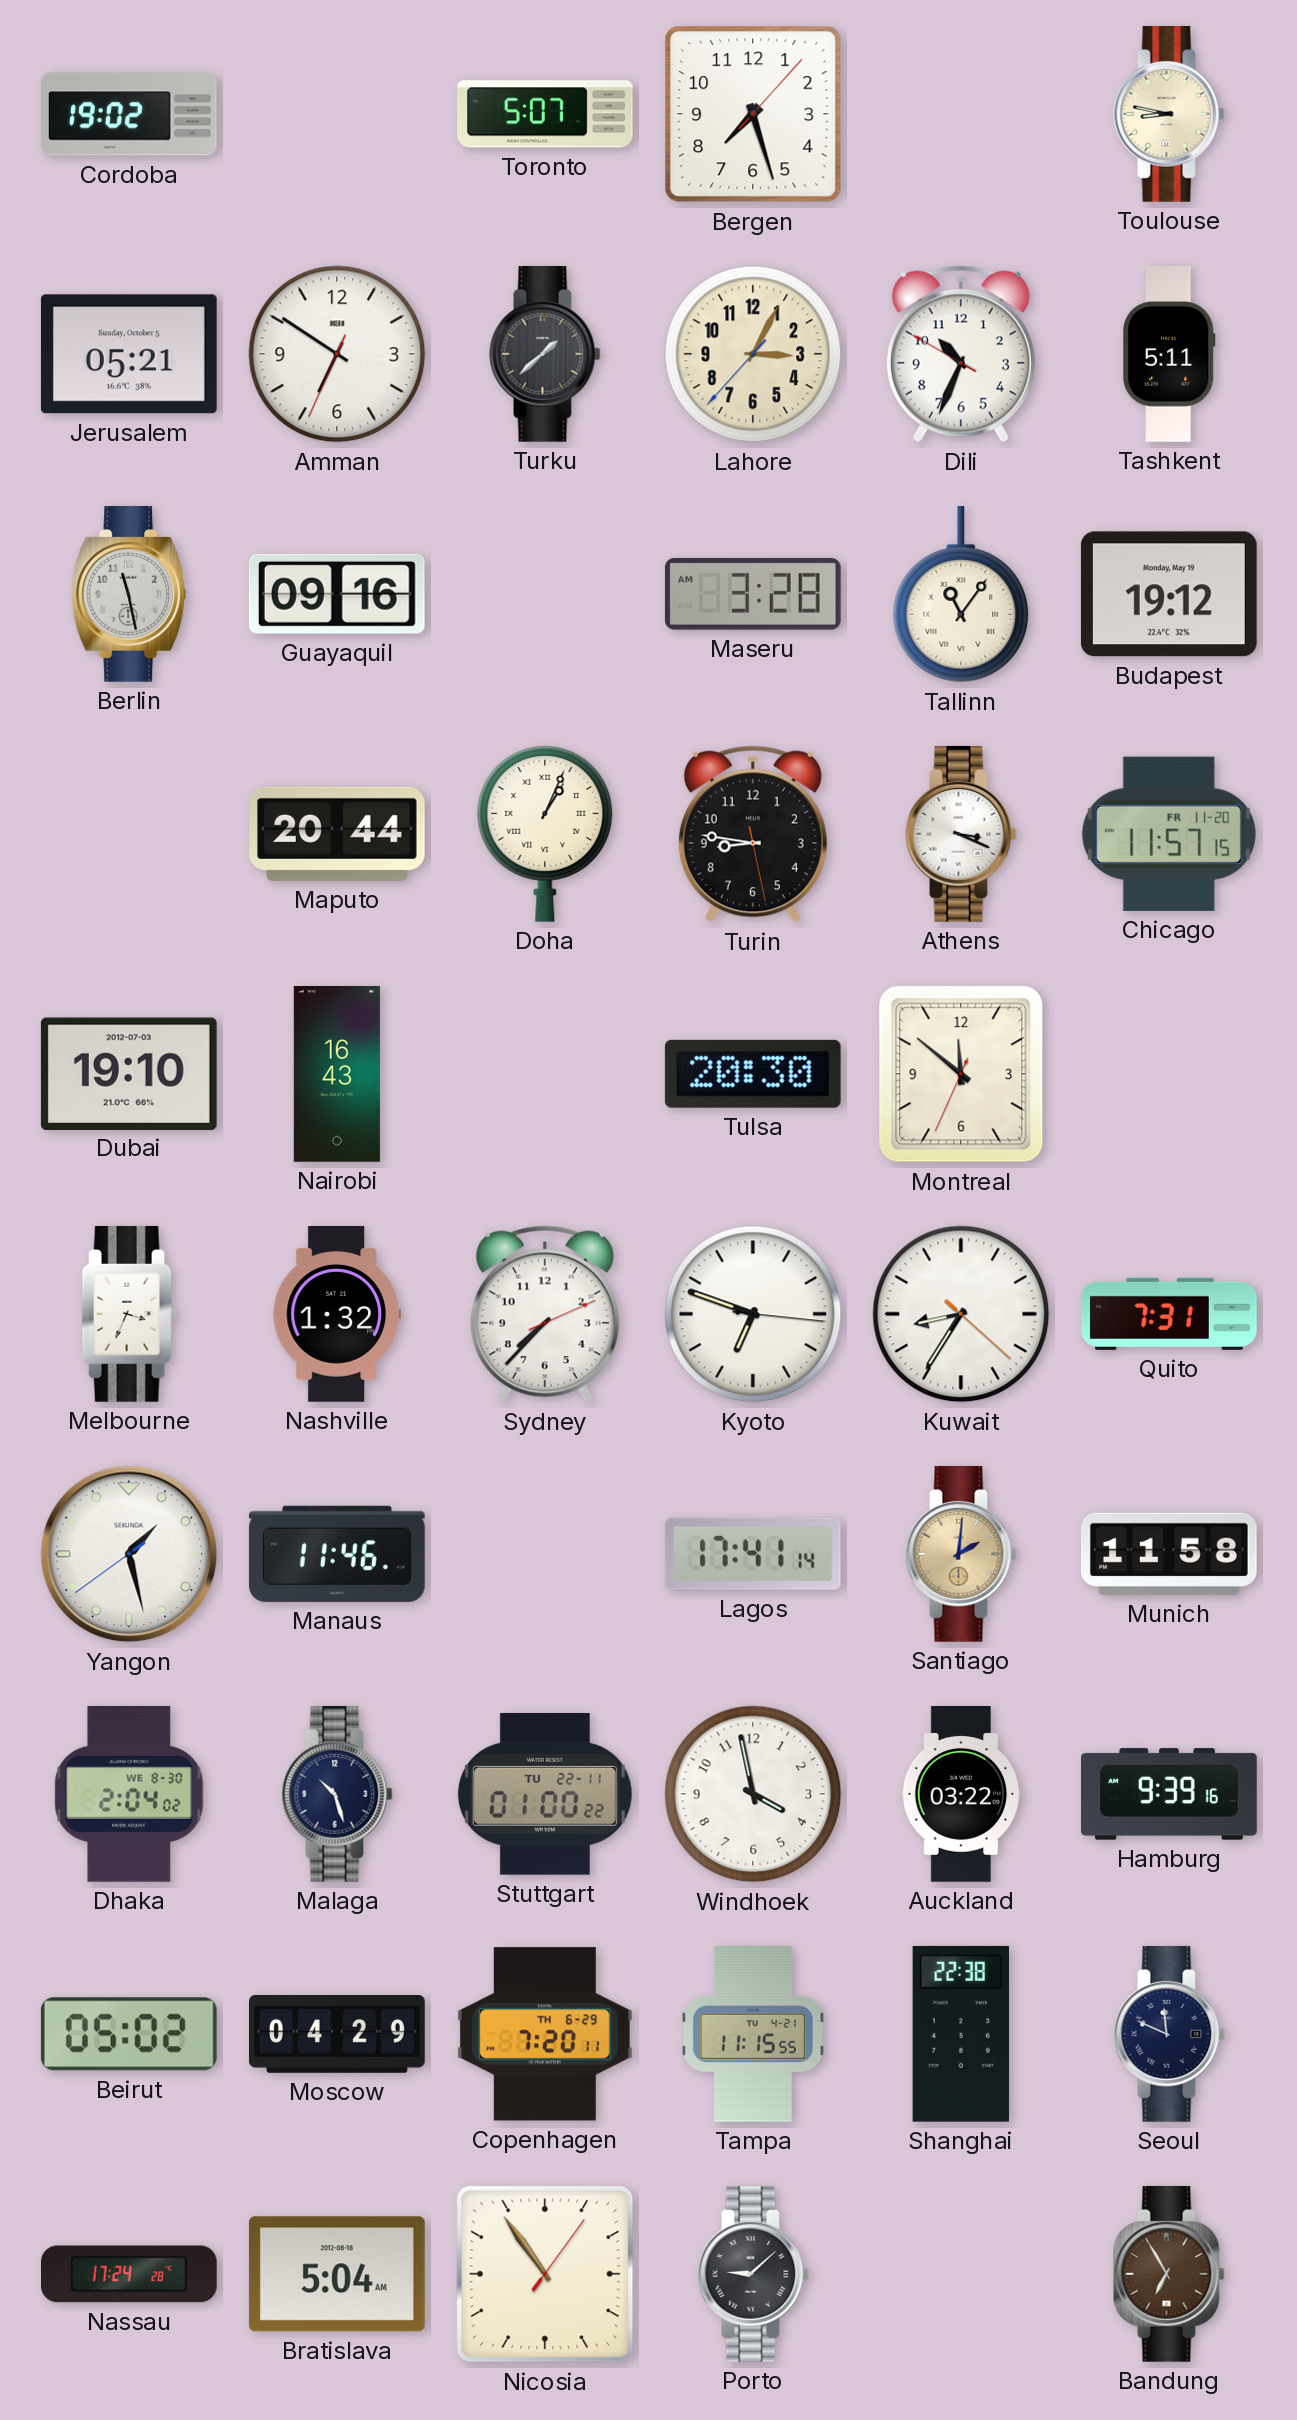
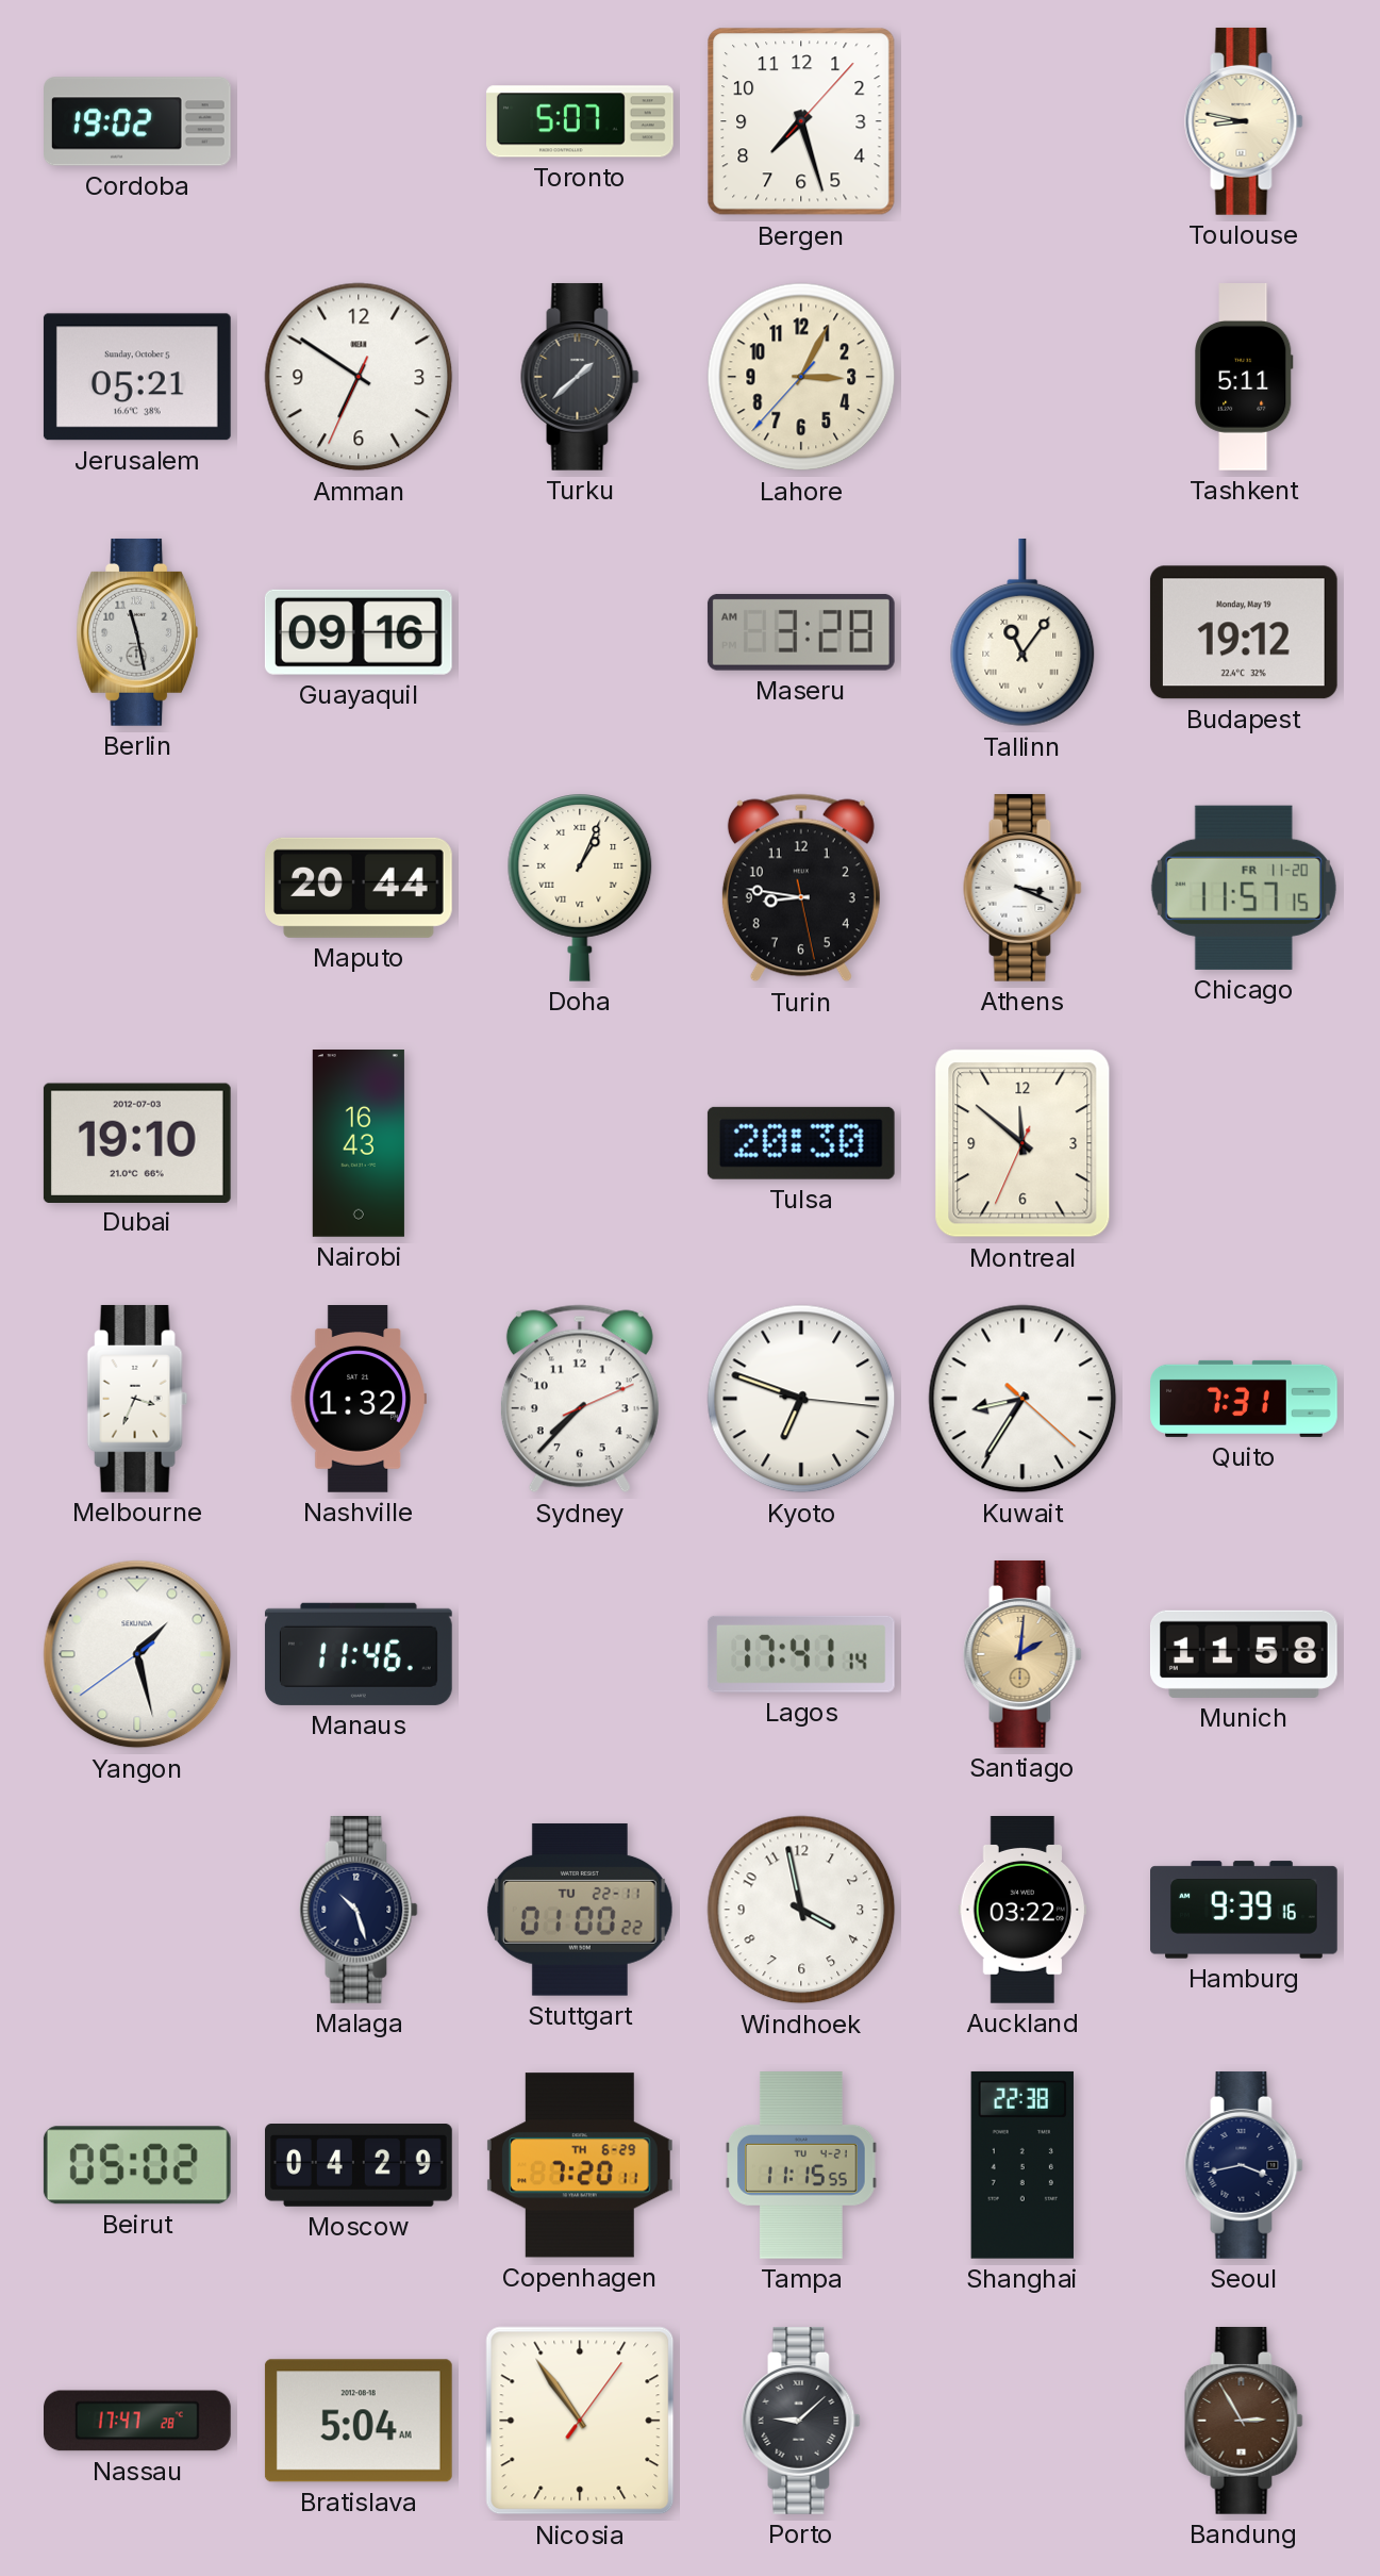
Dili: 10:33 -> none
Dhaka: 2:04 -> none
Seoul: 11:49 -> 3:43
Nassau: 17:24 -> 17:47
Bandung: 6:55 -> 2:55
